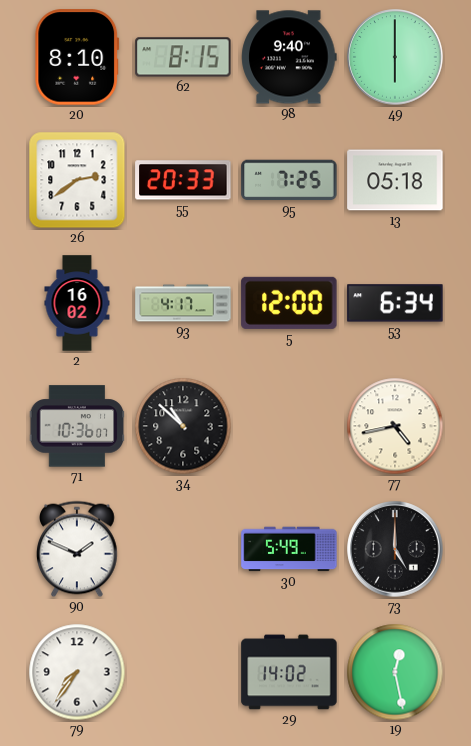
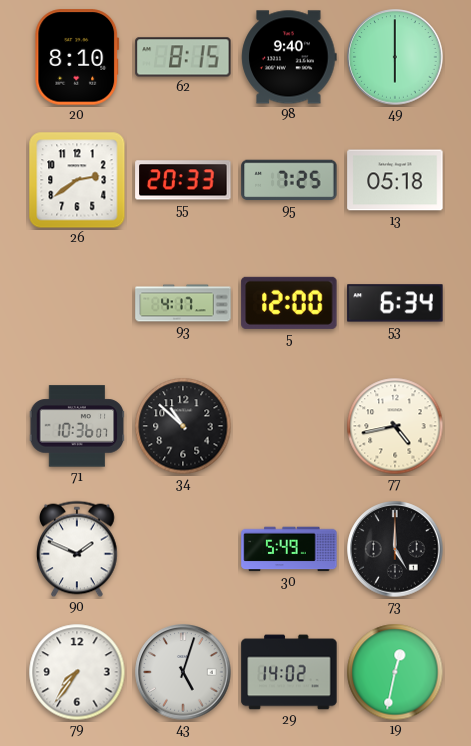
2: 16:02 -> none
43: none -> 5:03
19: 12:28 -> 12:32
